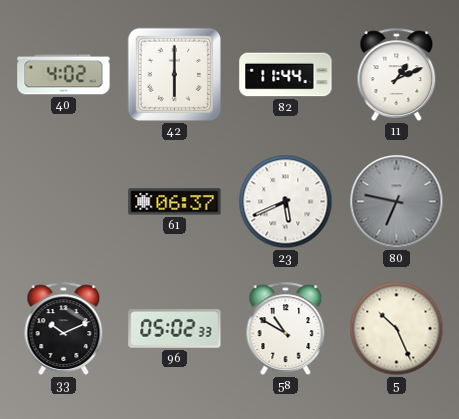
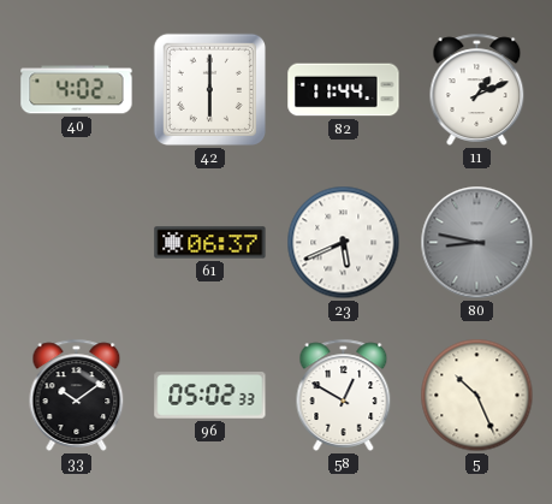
80: 6:47 -> 8:47
33: 10:11 -> 10:09
58: 10:50 -> 12:50
